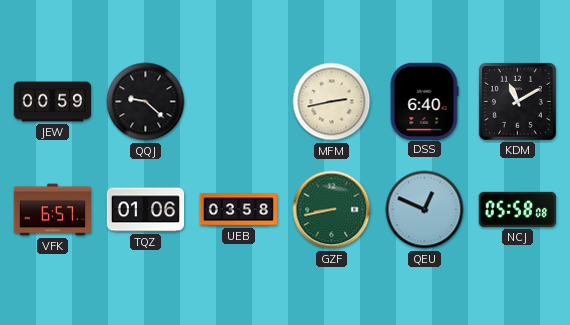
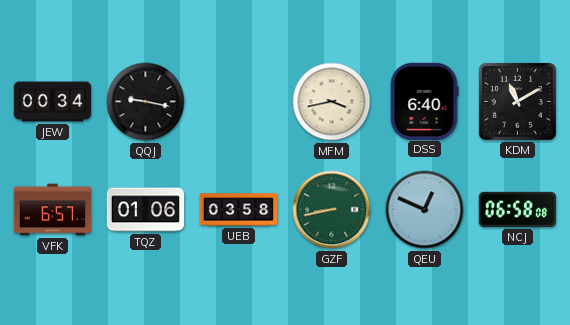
JEW: 00:59 -> 00:34
QQJ: 9:22 -> 9:17
MFM: 2:43 -> 3:43
NCJ: 05:58 -> 06:58
